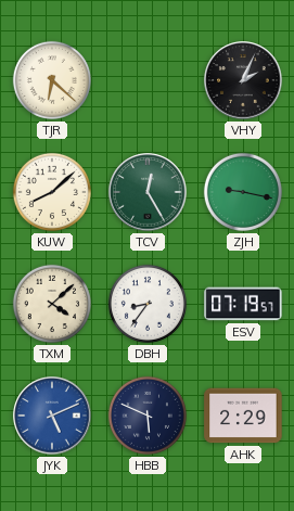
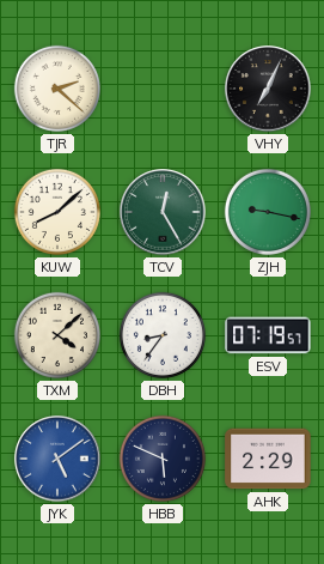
TJR: 6:22 -> 2:22
VHY: 2:04 -> 7:04
JYK: 5:11 -> 5:09
